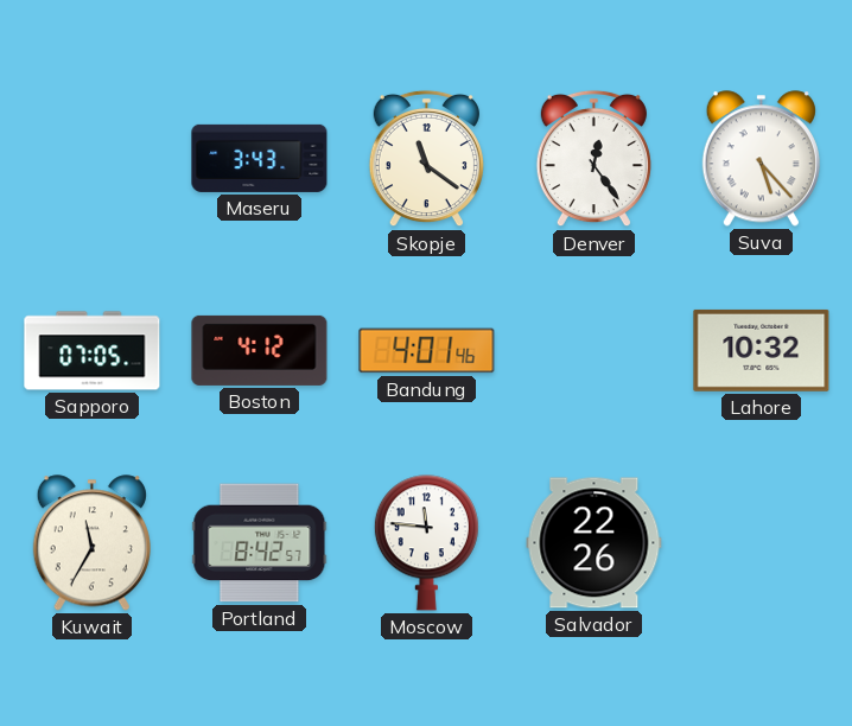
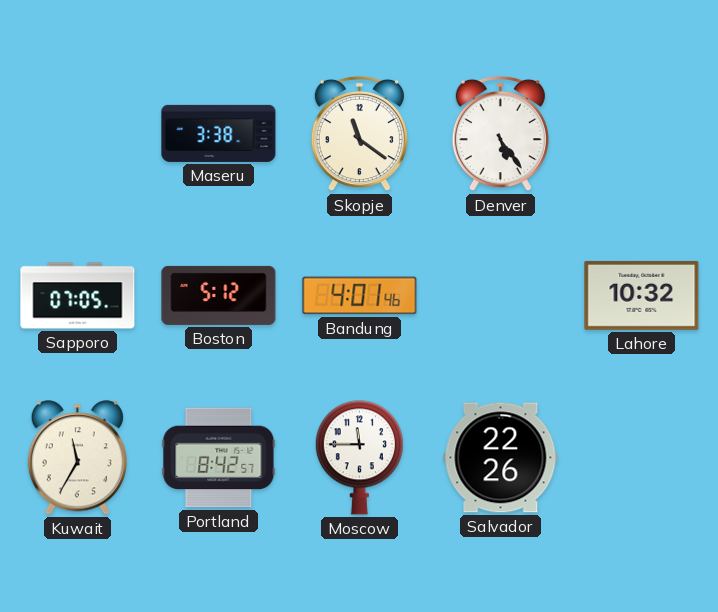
Maseru: 3:43 -> 3:38
Denver: 12:24 -> 5:24
Suva: 5:23 -> none
Boston: 4:12 -> 5:12
Moscow: 11:46 -> 11:45
